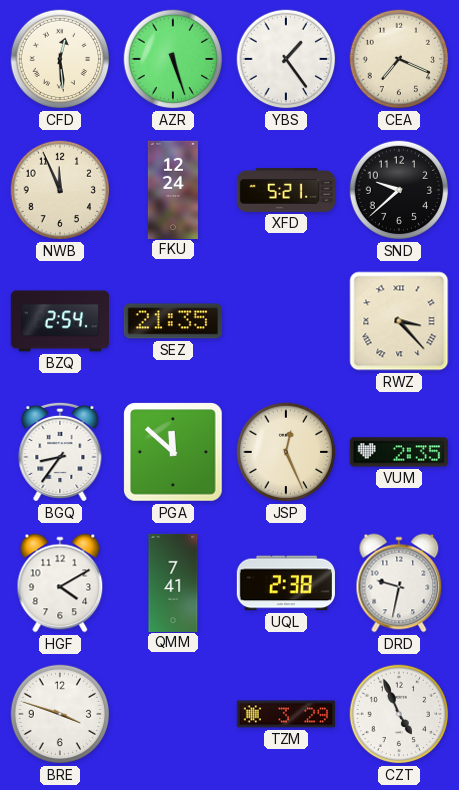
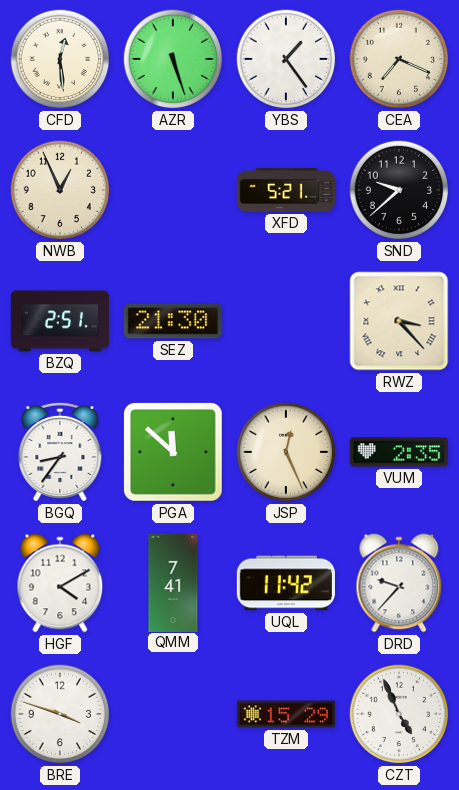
NWB: 11:56 -> 12:56
FKU: 12:24 -> none
BZQ: 2:54 -> 2:51
SEZ: 21:35 -> 21:30
UQL: 2:38 -> 11:42
DRD: 9:32 -> 9:37
TZM: 3:29 -> 15:29
